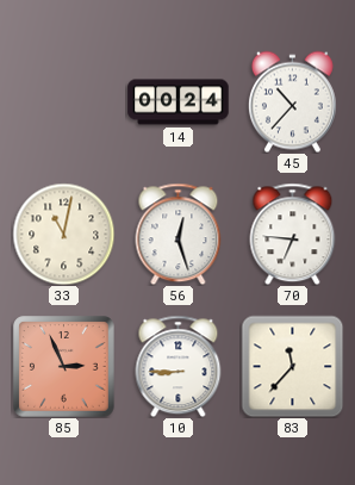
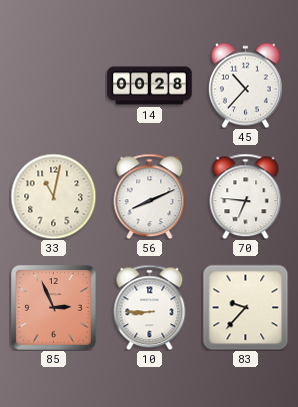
14: 00:24 -> 00:28
56: 12:27 -> 8:11
83: 11:37 -> 9:37
